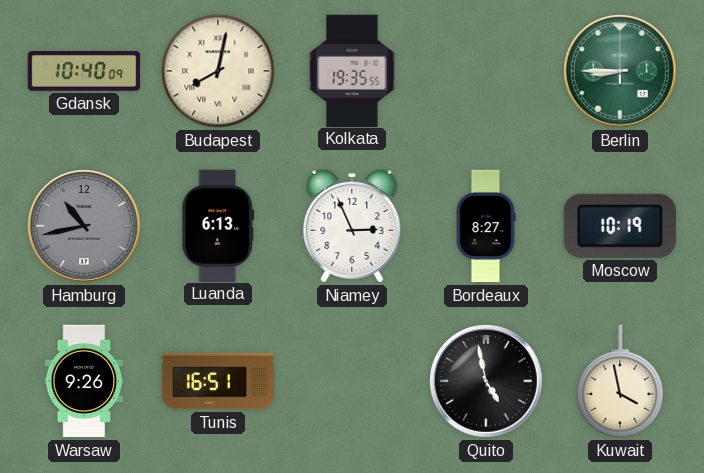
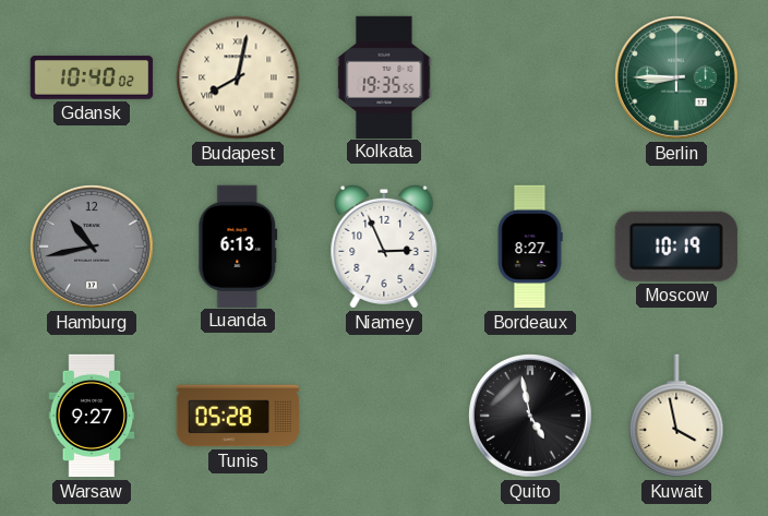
Gdansk: 10:40:09 -> 10:40:02
Warsaw: 9:26 -> 9:27
Tunis: 16:51 -> 05:28
